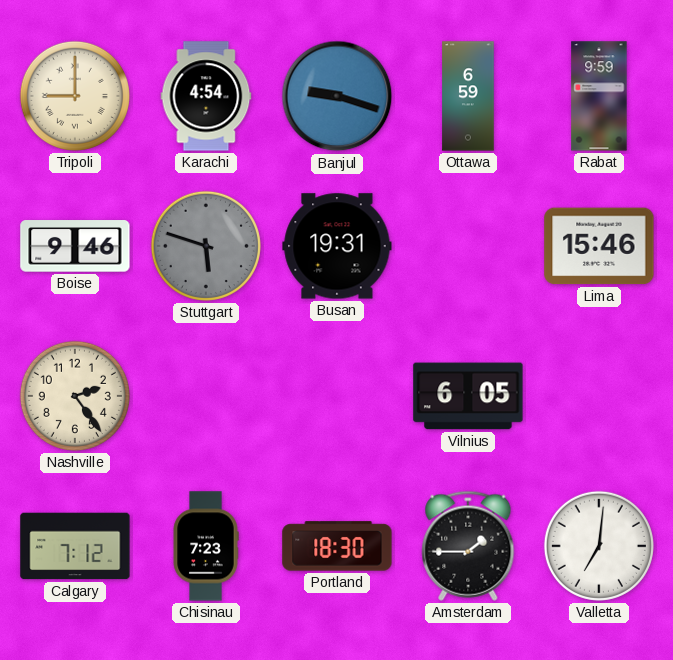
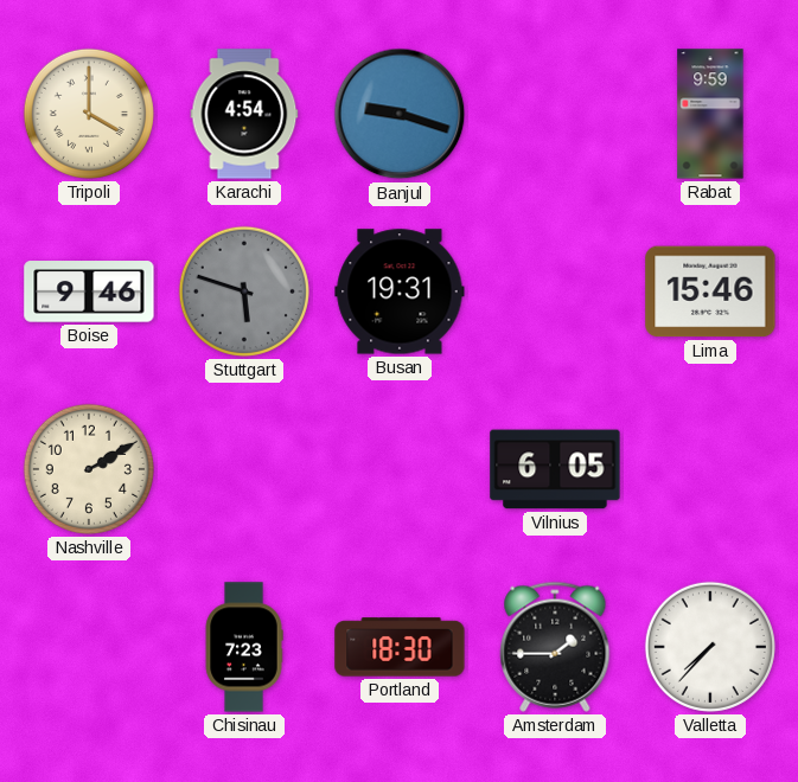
Tripoli: 9:00 -> 4:00
Ottawa: 6:59 -> none
Nashville: 2:24 -> 2:10
Calgary: 7:12 -> none
Valletta: 7:01 -> 7:37
